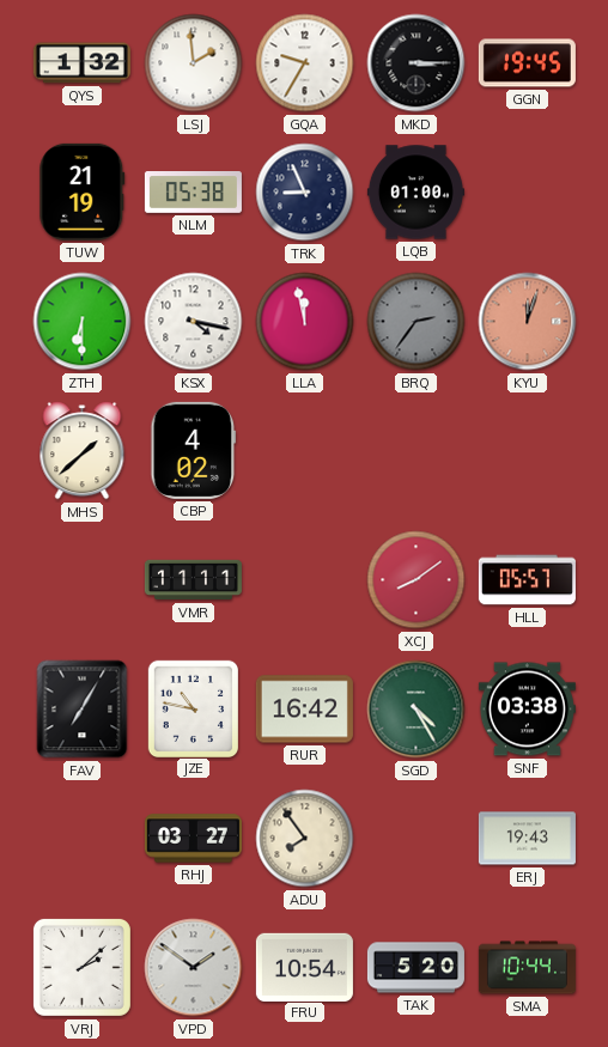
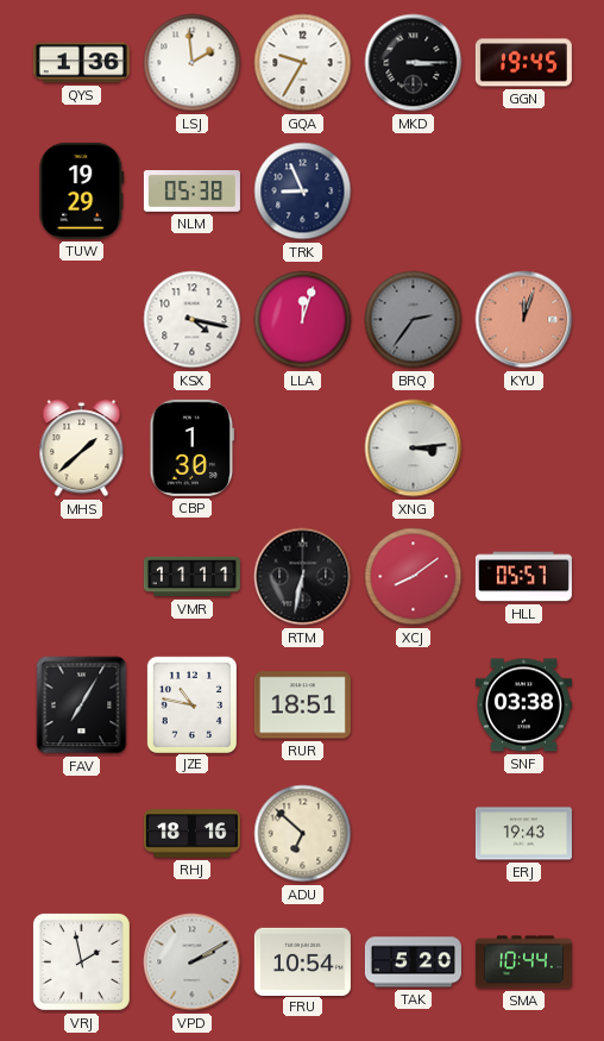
QYS: 1:32 -> 1:36
TUW: 21:19 -> 19:29
LQB: 01:00 -> none
ZTH: 6:30 -> none
LLA: 11:58 -> 12:03
CBP: 4:02 -> 1:30
XNG: none -> 3:14
RTM: none -> 6:32
RUR: 16:42 -> 18:51
SGD: 4:25 -> none
RHJ: 03:27 -> 18:16
ADU: 7:54 -> 6:52
VRJ: 2:08 -> 1:58
VPD: 1:51 -> 2:10
